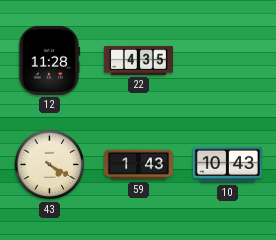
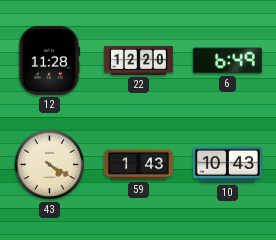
22: 4:35 -> 12:20
6: none -> 6:49
